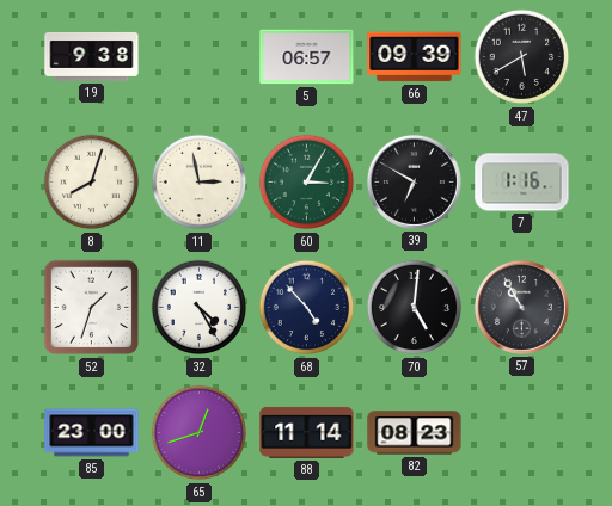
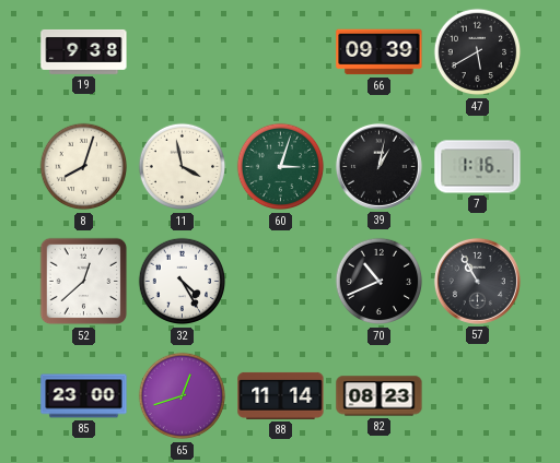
5: 06:57 -> none
11: 2:58 -> 3:58
60: 3:05 -> 3:03
39: 6:50 -> 1:02
52: 1:33 -> 12:38
68: 4:53 -> none
70: 5:01 -> 10:41
